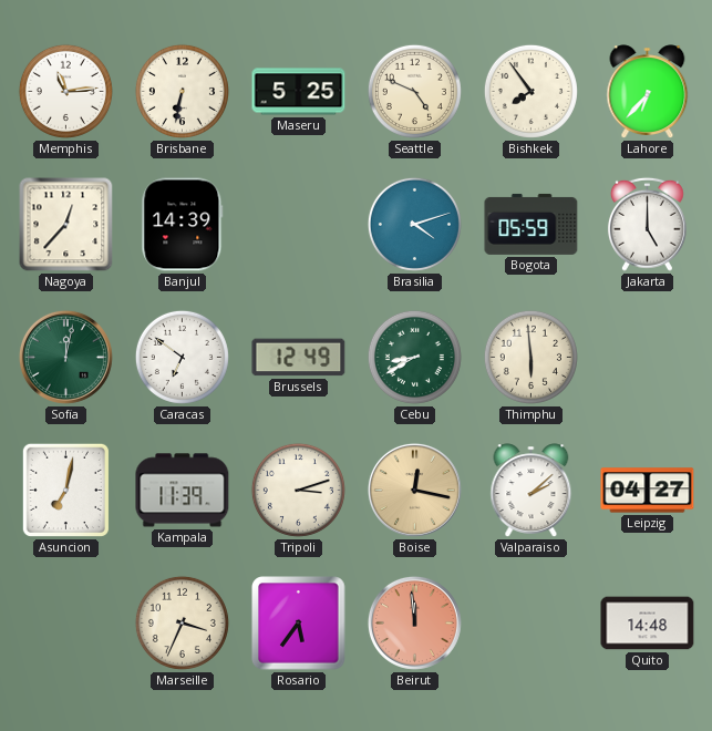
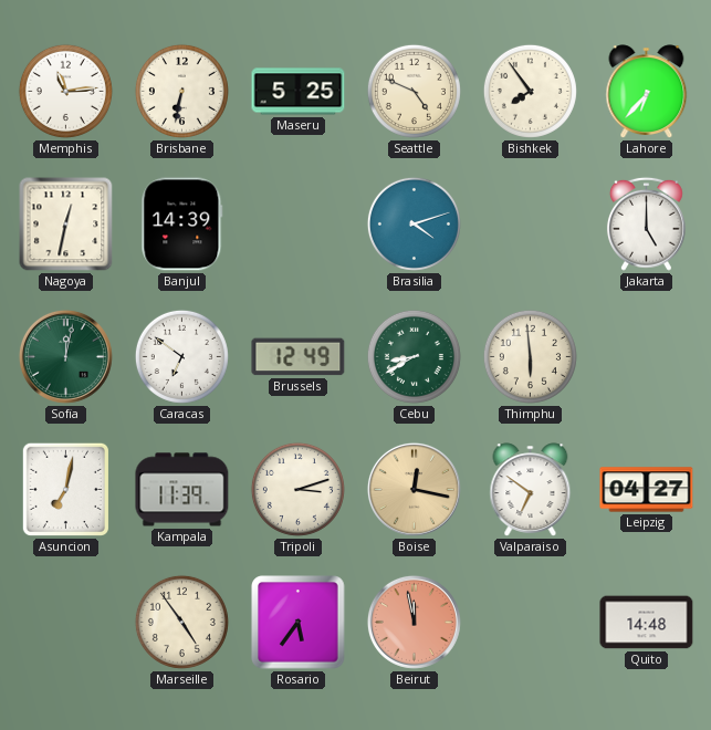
Nagoya: 12:37 -> 12:32
Bogota: 05:59 -> none
Valparaiso: 2:08 -> 6:51
Marseille: 3:34 -> 4:54
Beirut: 11:59 -> 11:58
